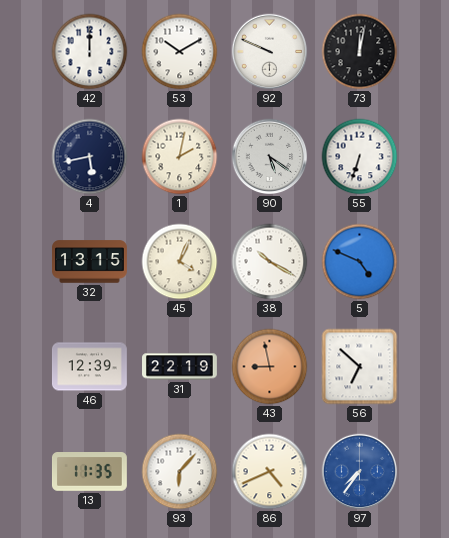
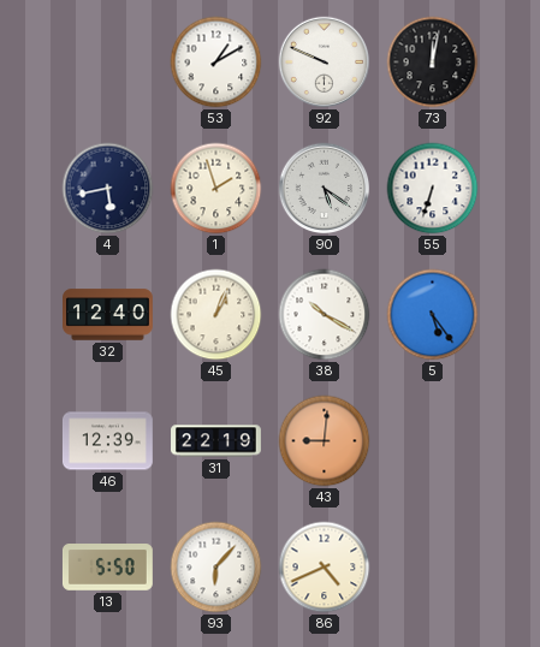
42: 12:00 -> none
53: 10:10 -> 1:10
1: 2:02 -> 1:57
32: 13:15 -> 12:40
45: 4:04 -> 1:04
5: 4:49 -> 5:24
43: 8:58 -> 9:01
56: 6:52 -> none
13: 11:35 -> 5:50
97: 7:36 -> none
